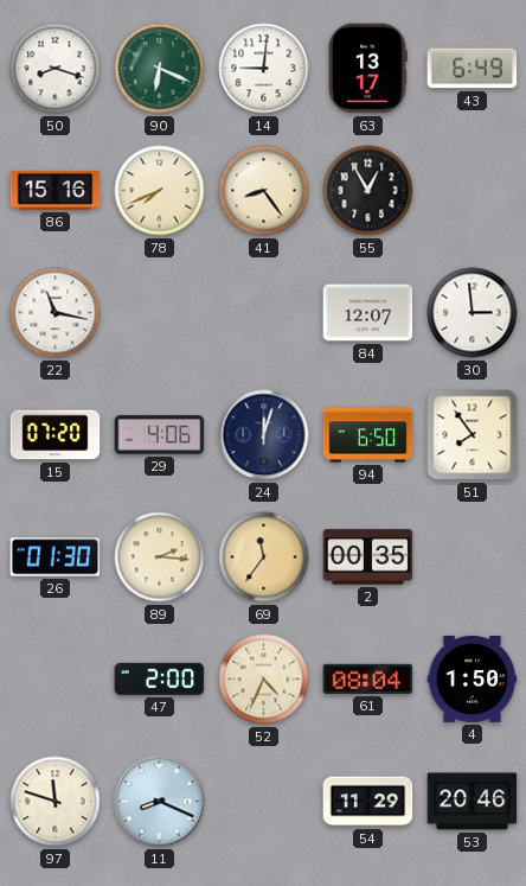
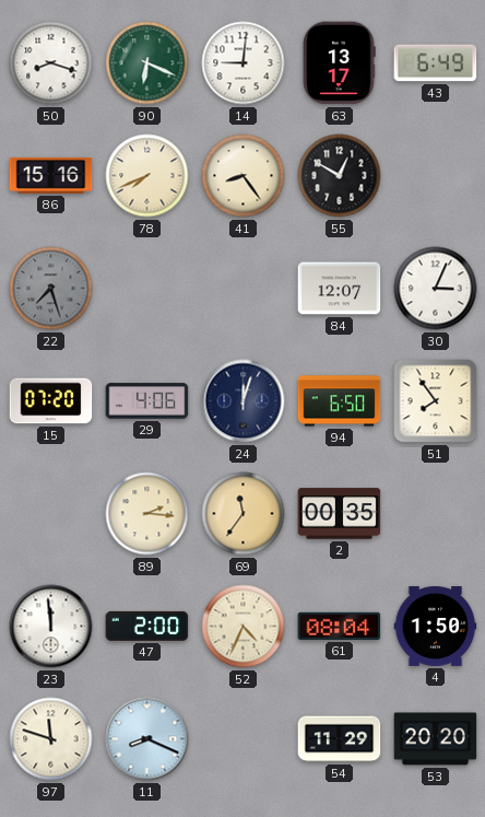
55: 12:55 -> 12:50
22: 11:17 -> 7:27
22 dial: white -> grey
30: 2:59 -> 3:04
26: 01:30 -> none
23: none -> 11:59
53: 20:46 -> 20:20
